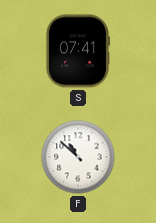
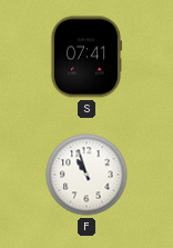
F: 10:52 -> 10:57
